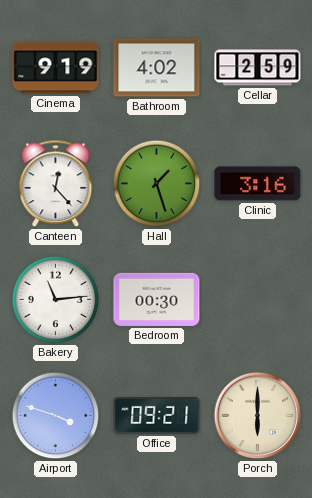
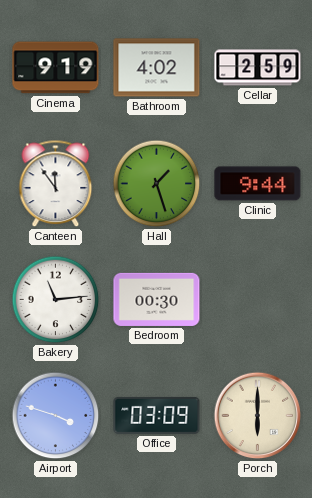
Canteen: 12:23 -> 11:54
Clinic: 3:16 -> 9:44
Office: 09:21 -> 03:09
